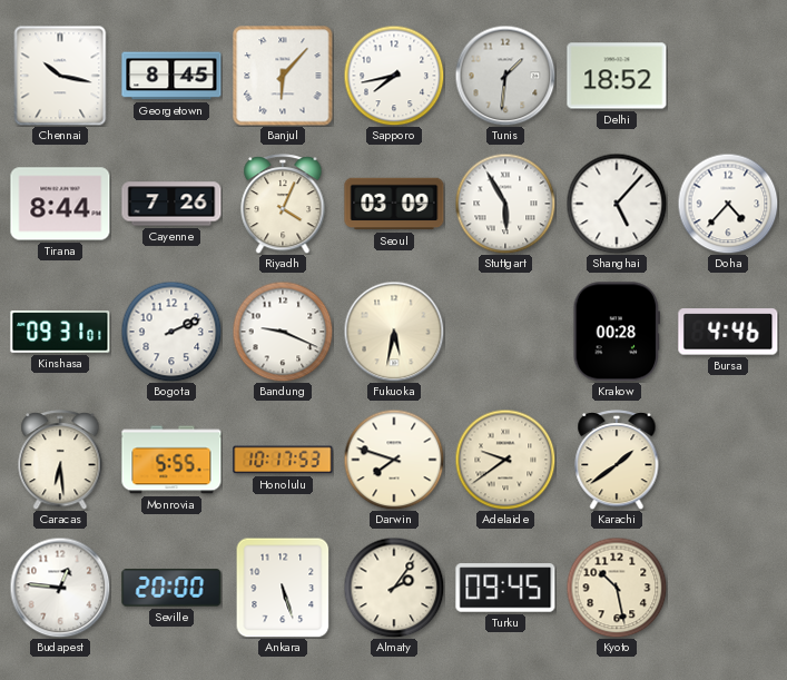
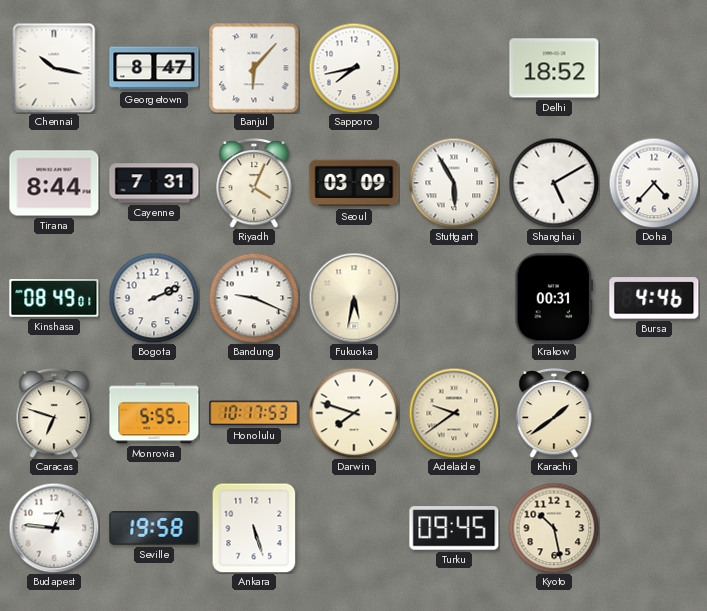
Georgetown: 8:45 -> 8:47
Tunis: 1:31 -> none
Cayenne: 7:26 -> 7:31
Shanghai: 5:07 -> 5:10
Kinshasa: 09:31 -> 08:49
Krakow: 00:28 -> 00:31
Caracas: 6:29 -> 6:48
Seville: 20:00 -> 19:58
Almaty: 2:06 -> none
